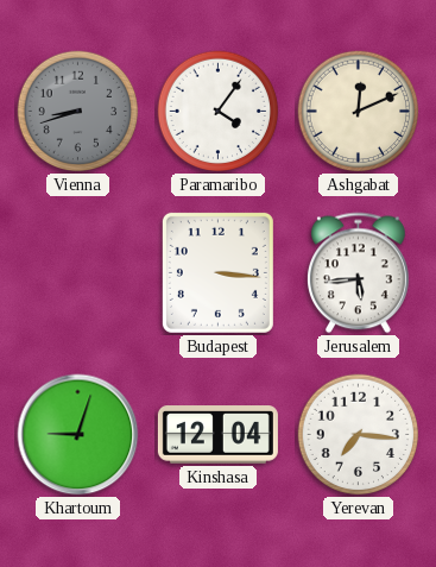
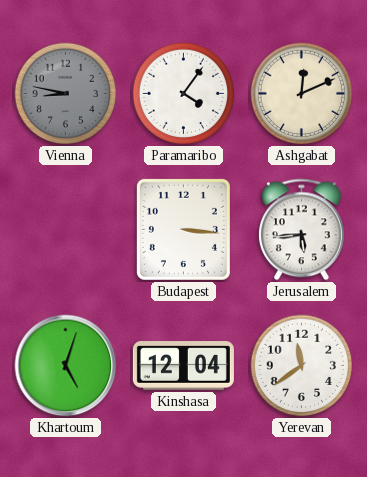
Vienna: 8:42 -> 8:47
Khartoum: 9:03 -> 5:03
Yerevan: 7:16 -> 11:39
